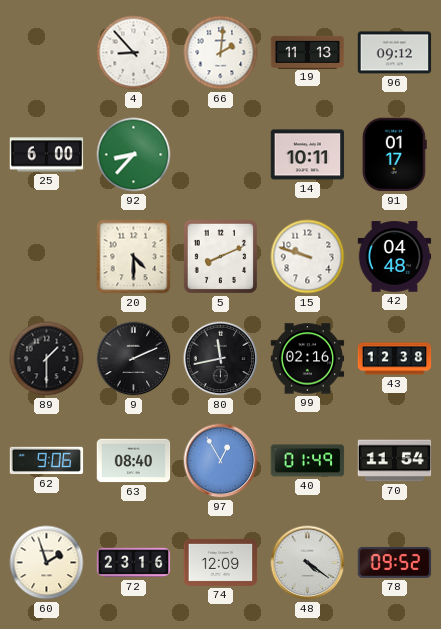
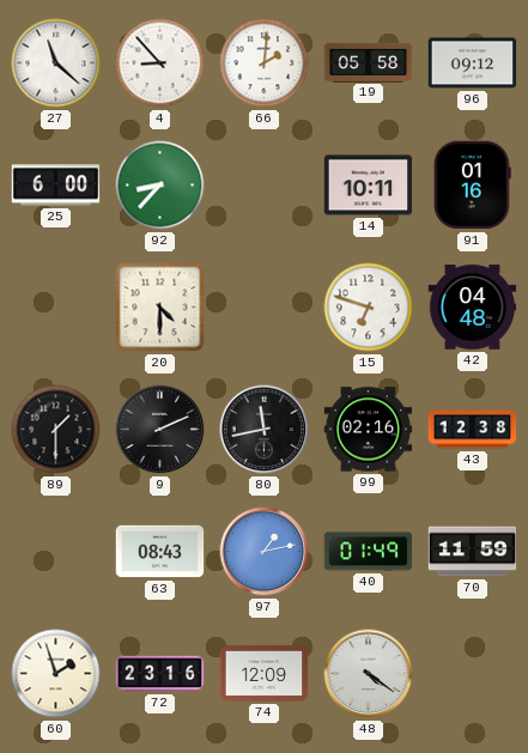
27: none -> 11:22
19: 11:13 -> 05:58
91: 01:17 -> 01:16
5: 8:11 -> none
15: 9:48 -> 6:48
62: 9:06 -> none
63: 08:40 -> 08:43
97: 12:55 -> 1:13
70: 11:54 -> 11:59
78: 09:52 -> none
